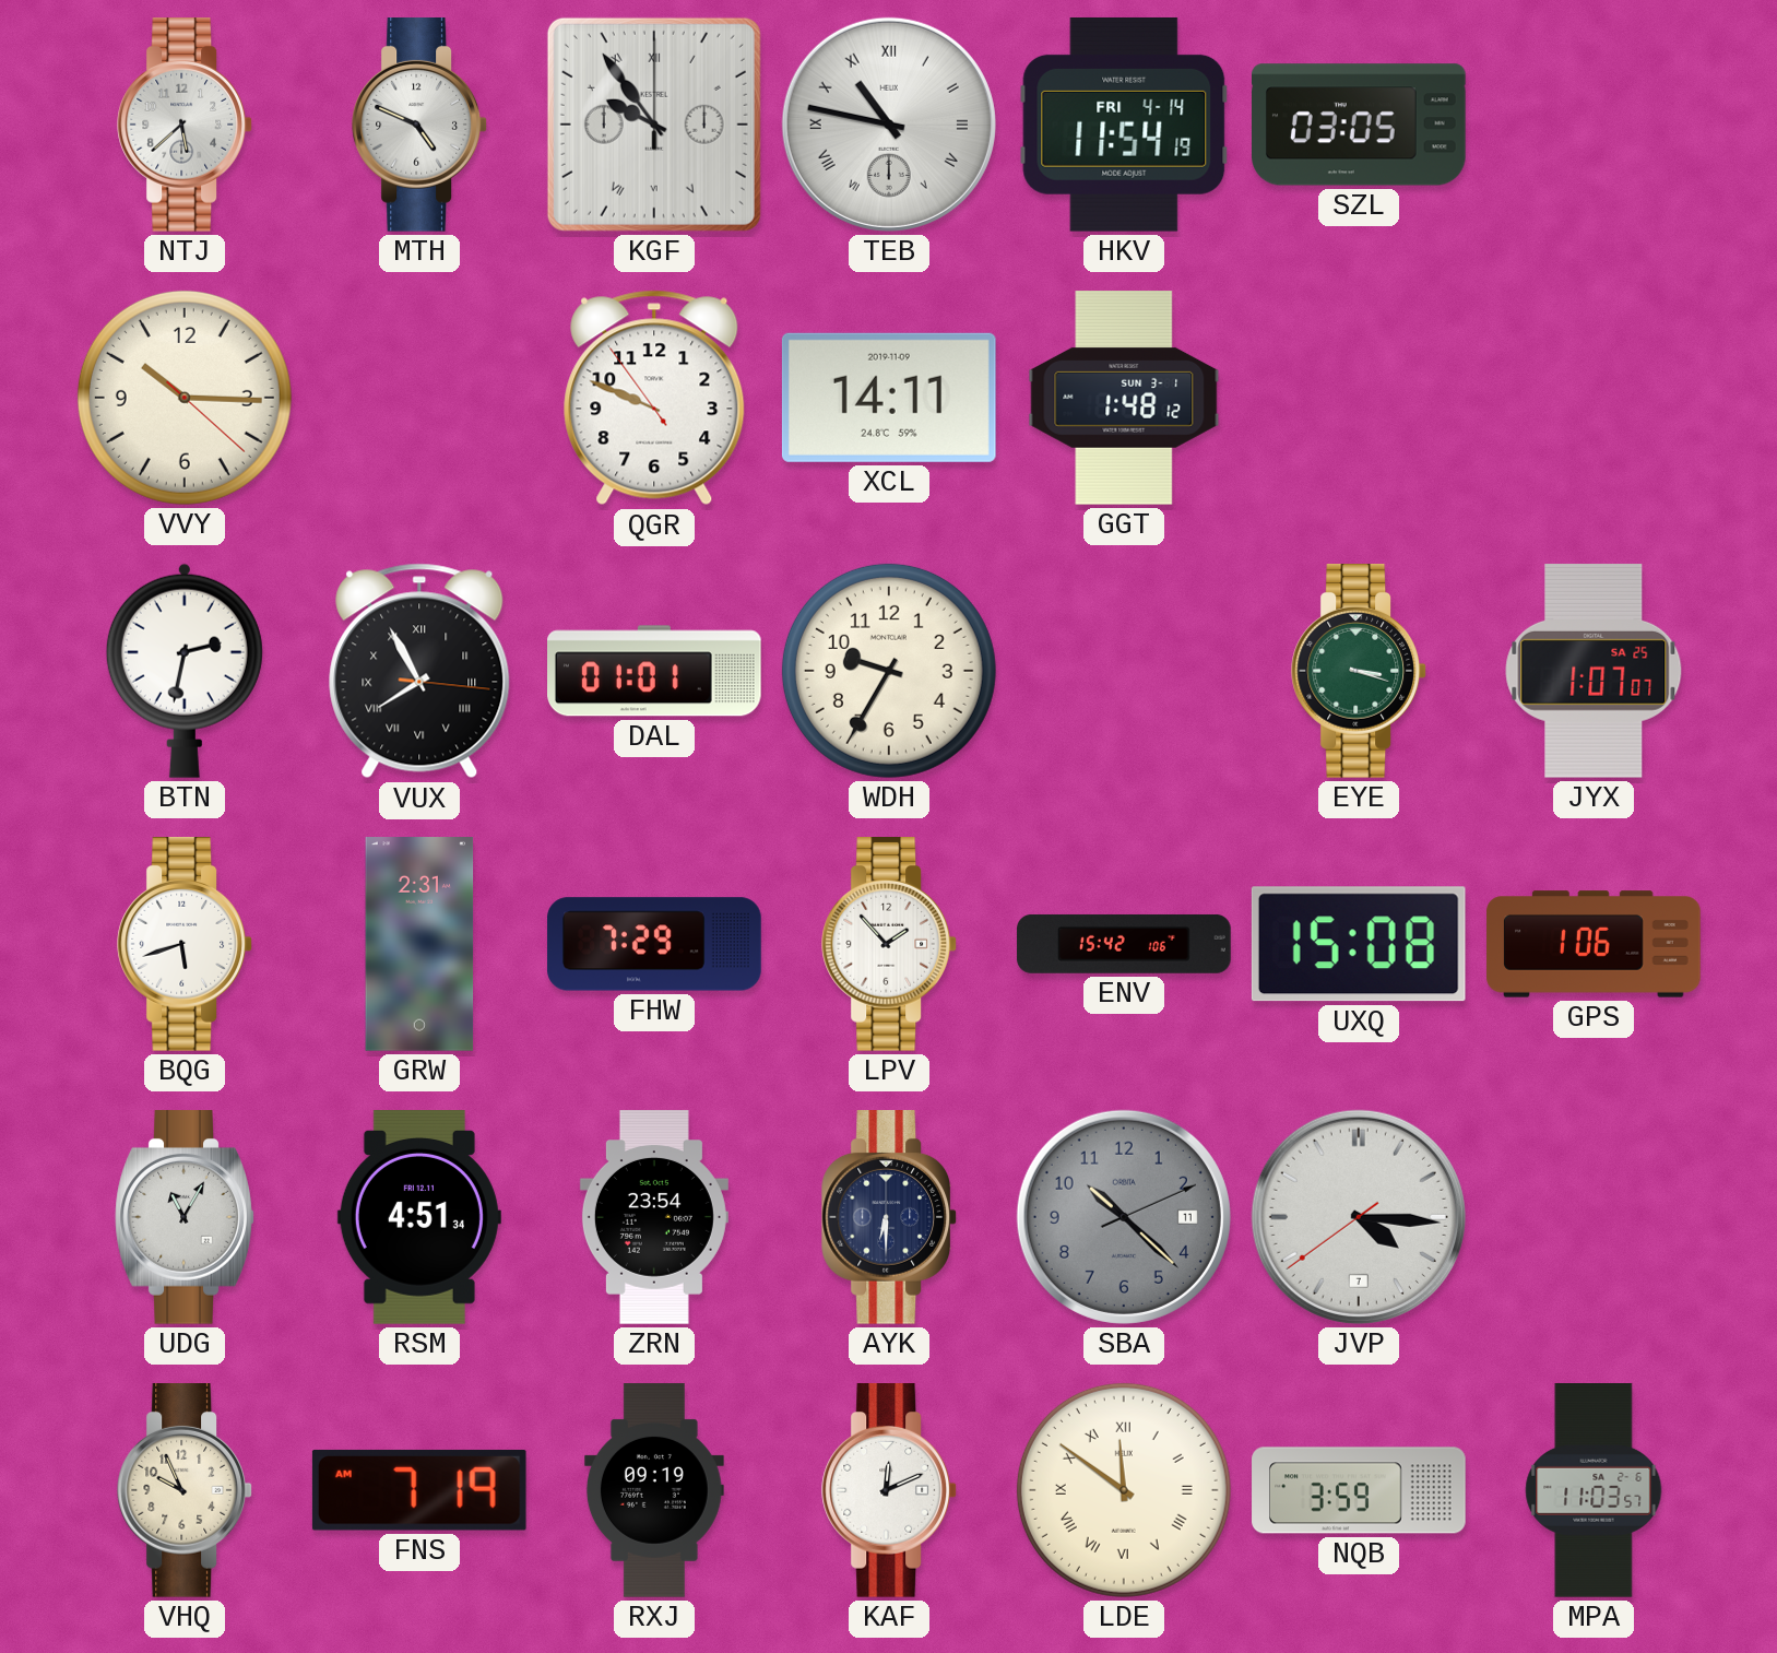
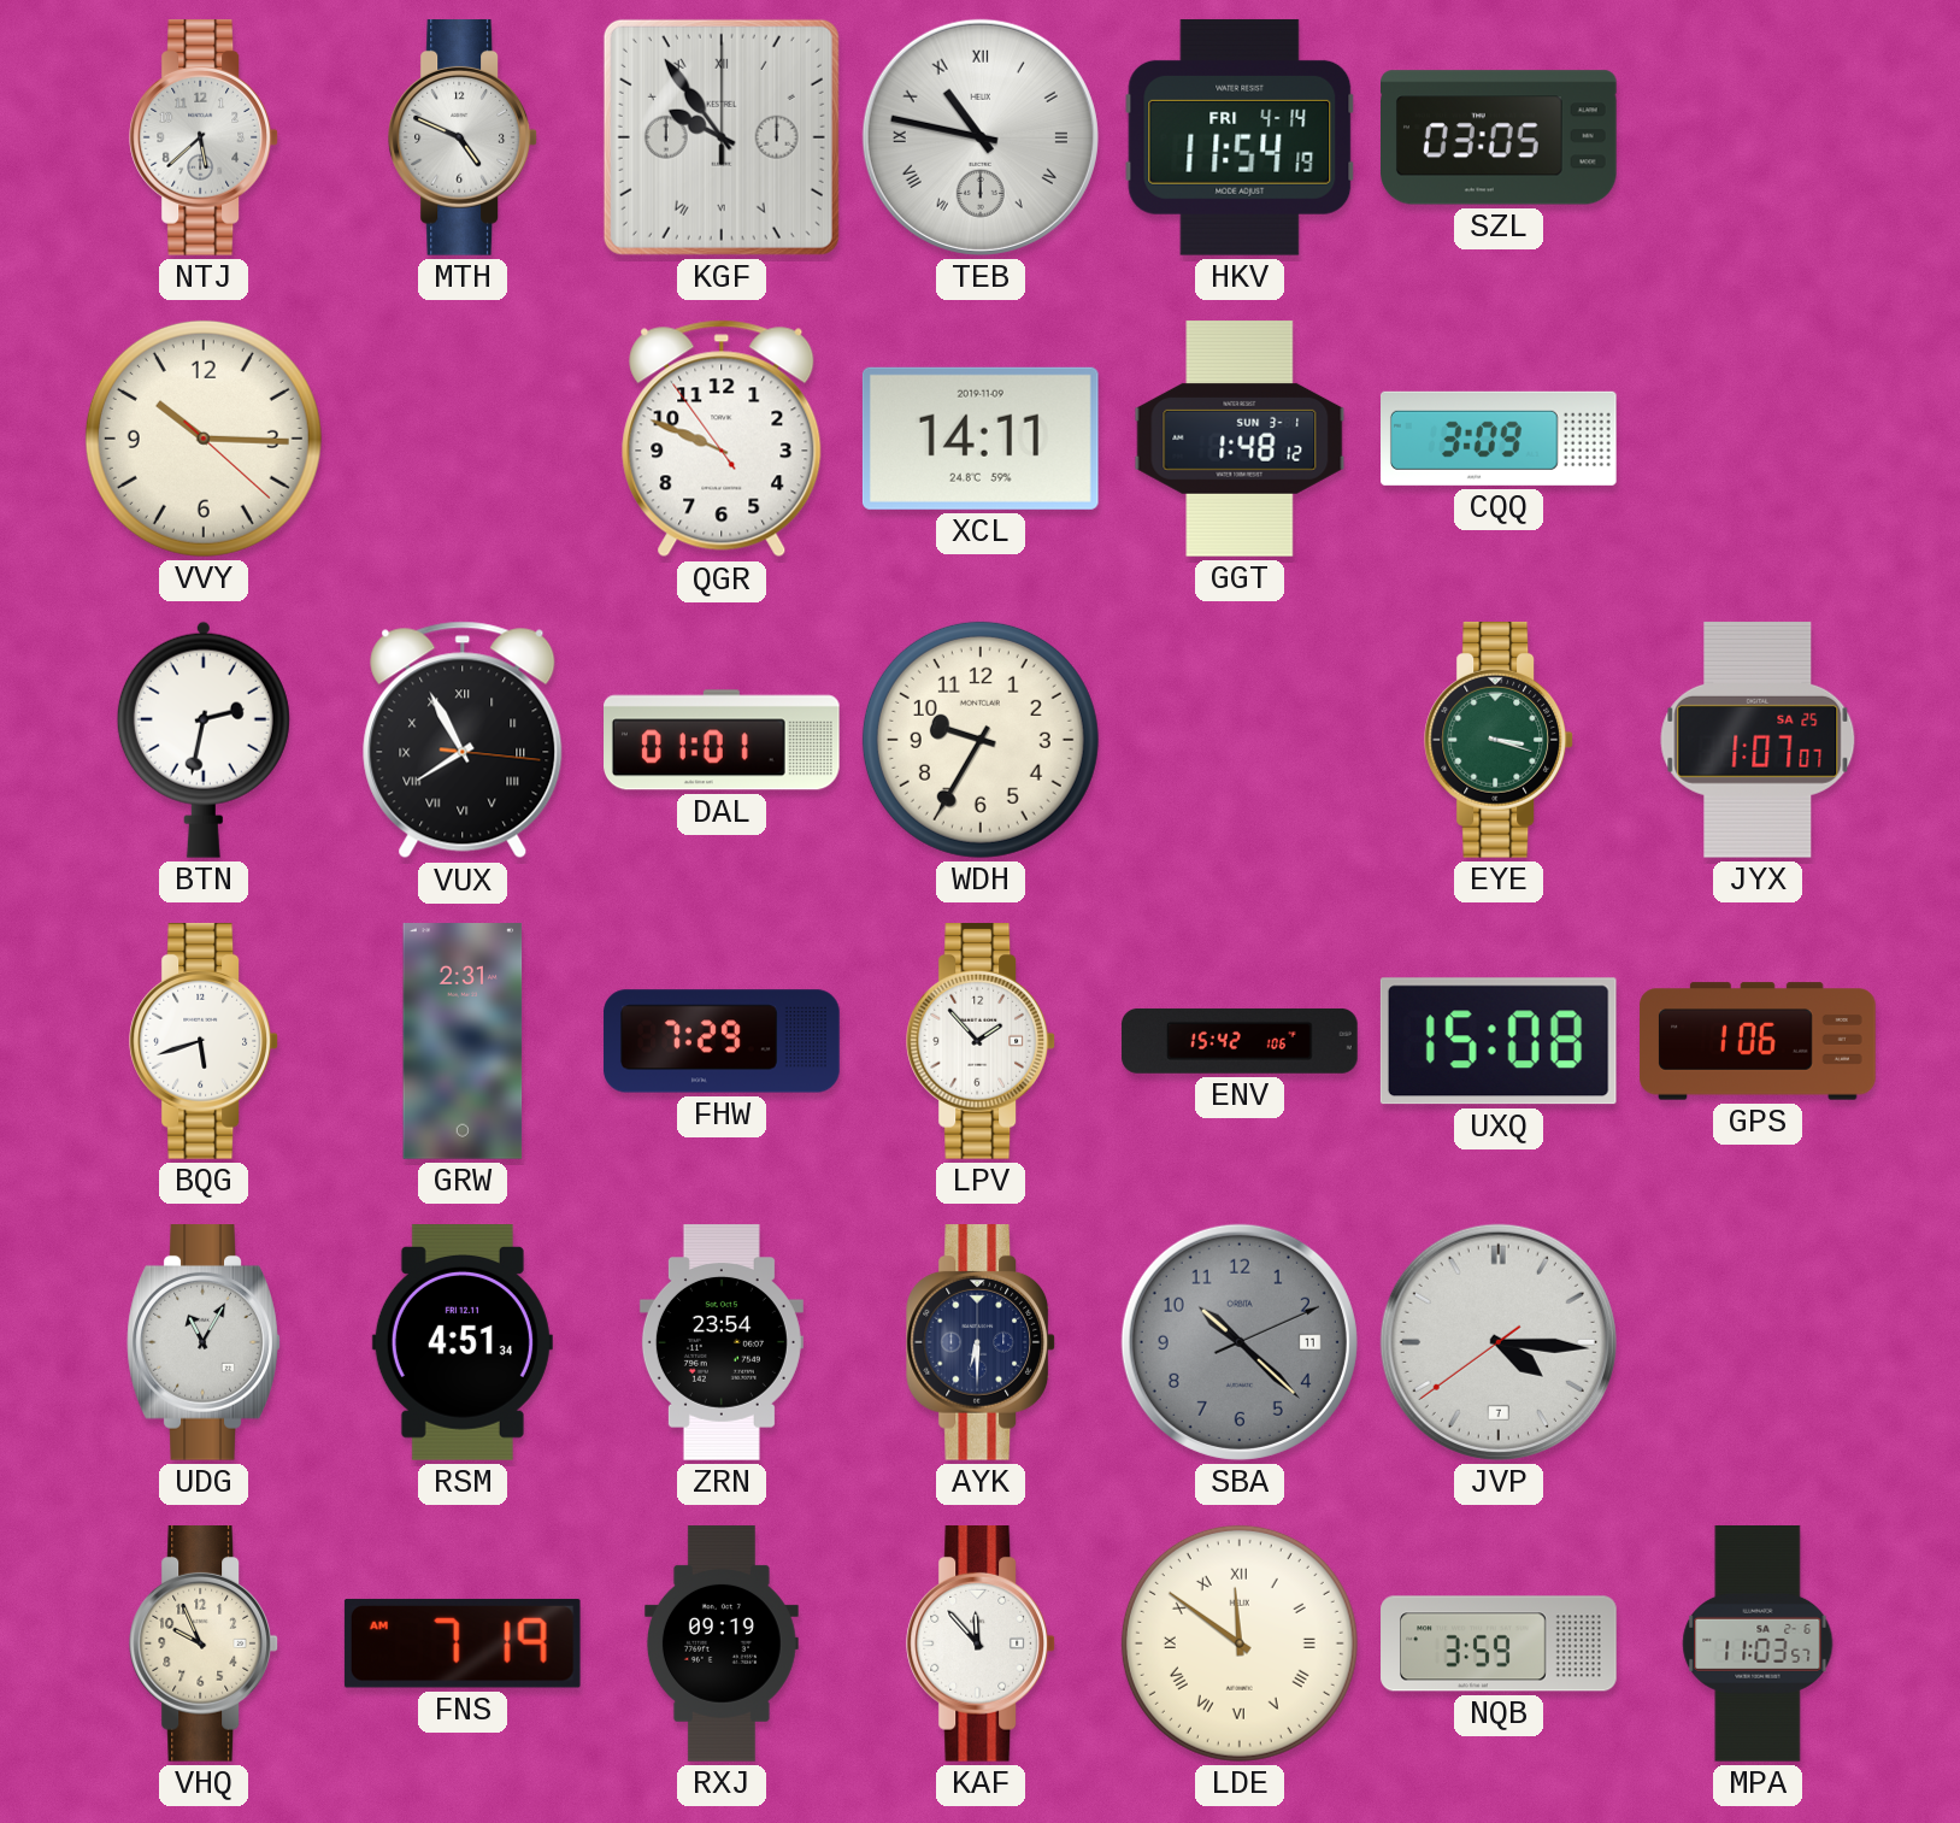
CQQ: none -> 3:09
KAF: 12:11 -> 11:53
